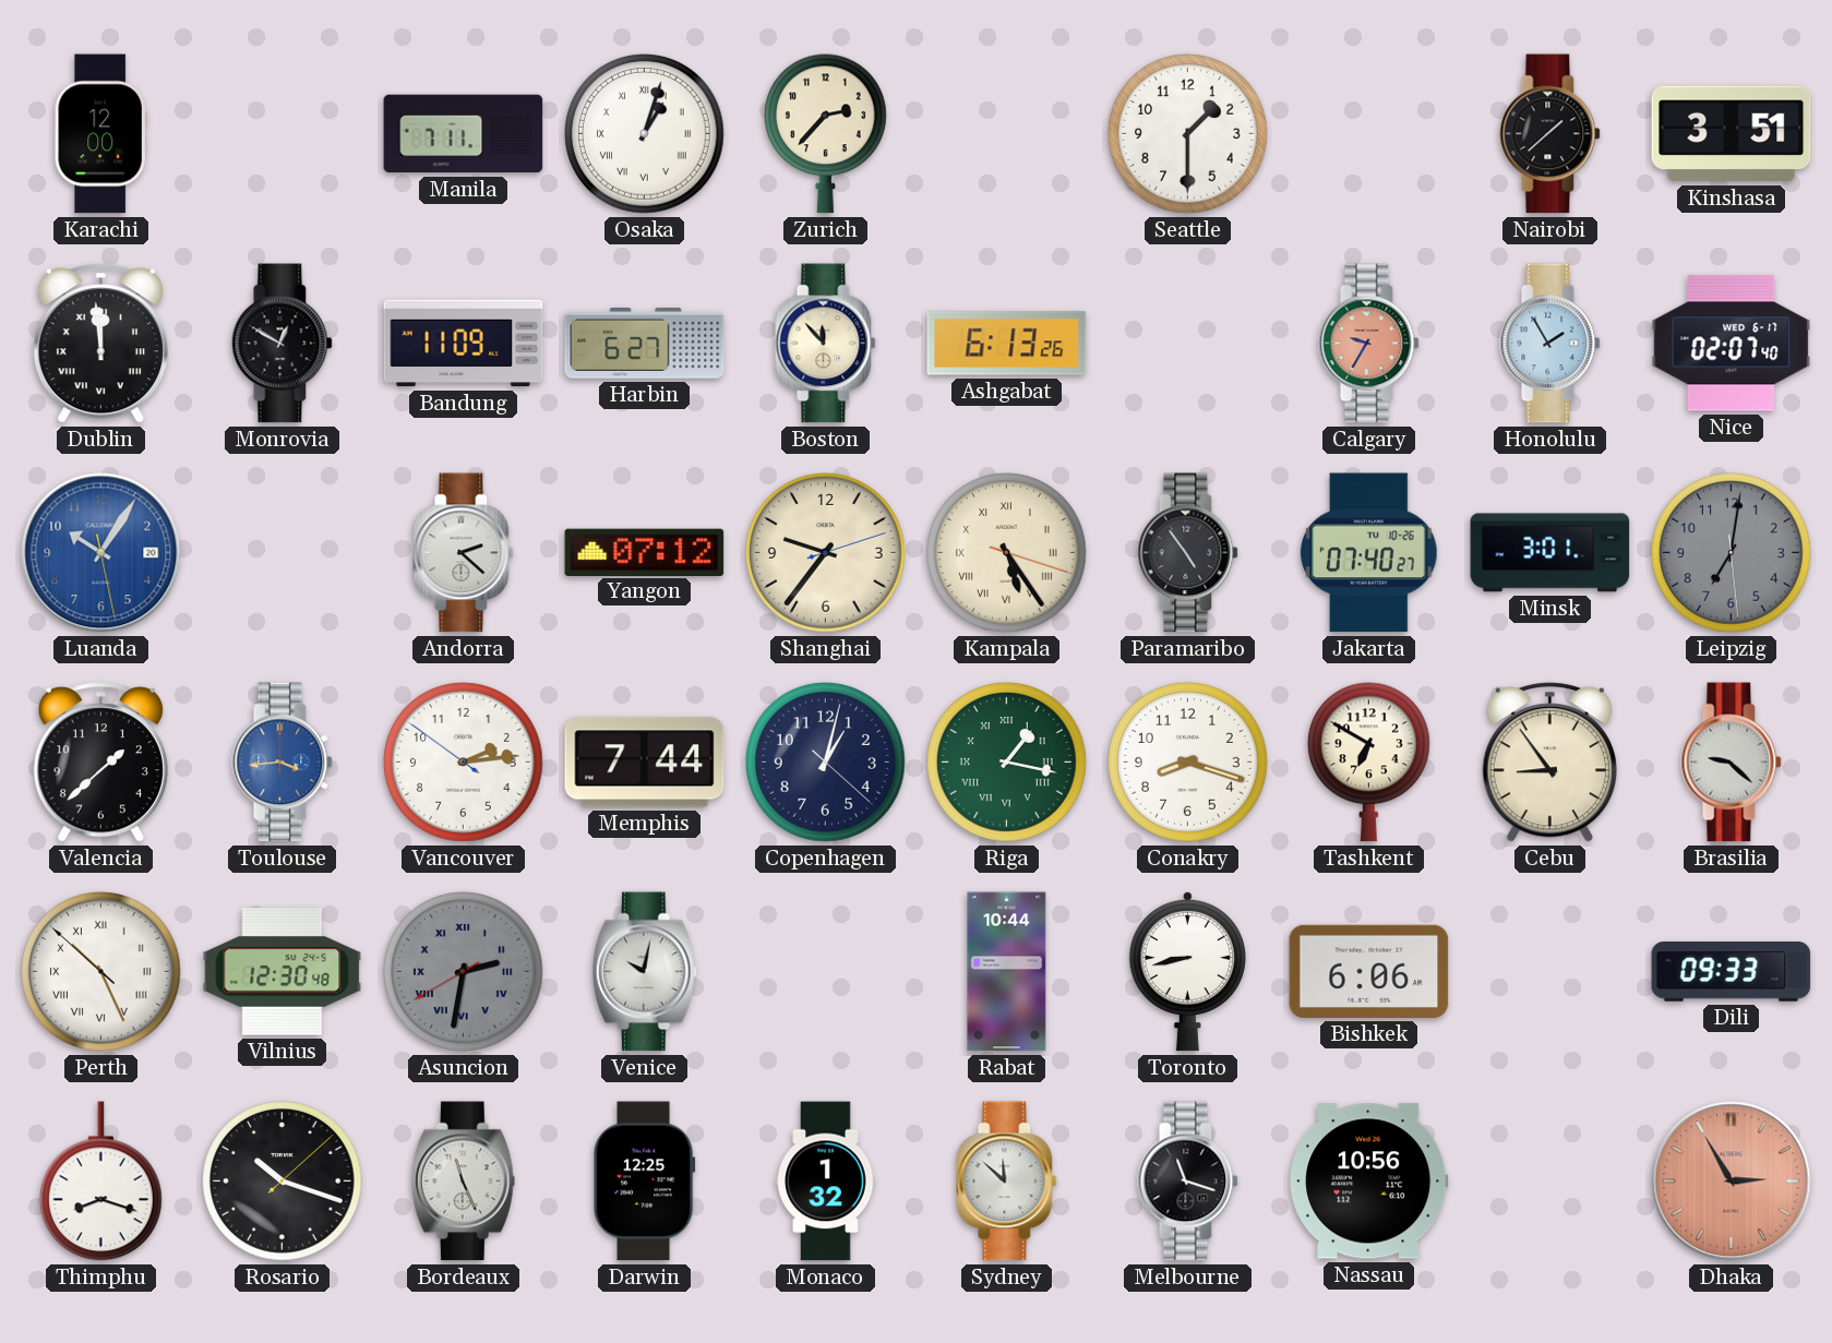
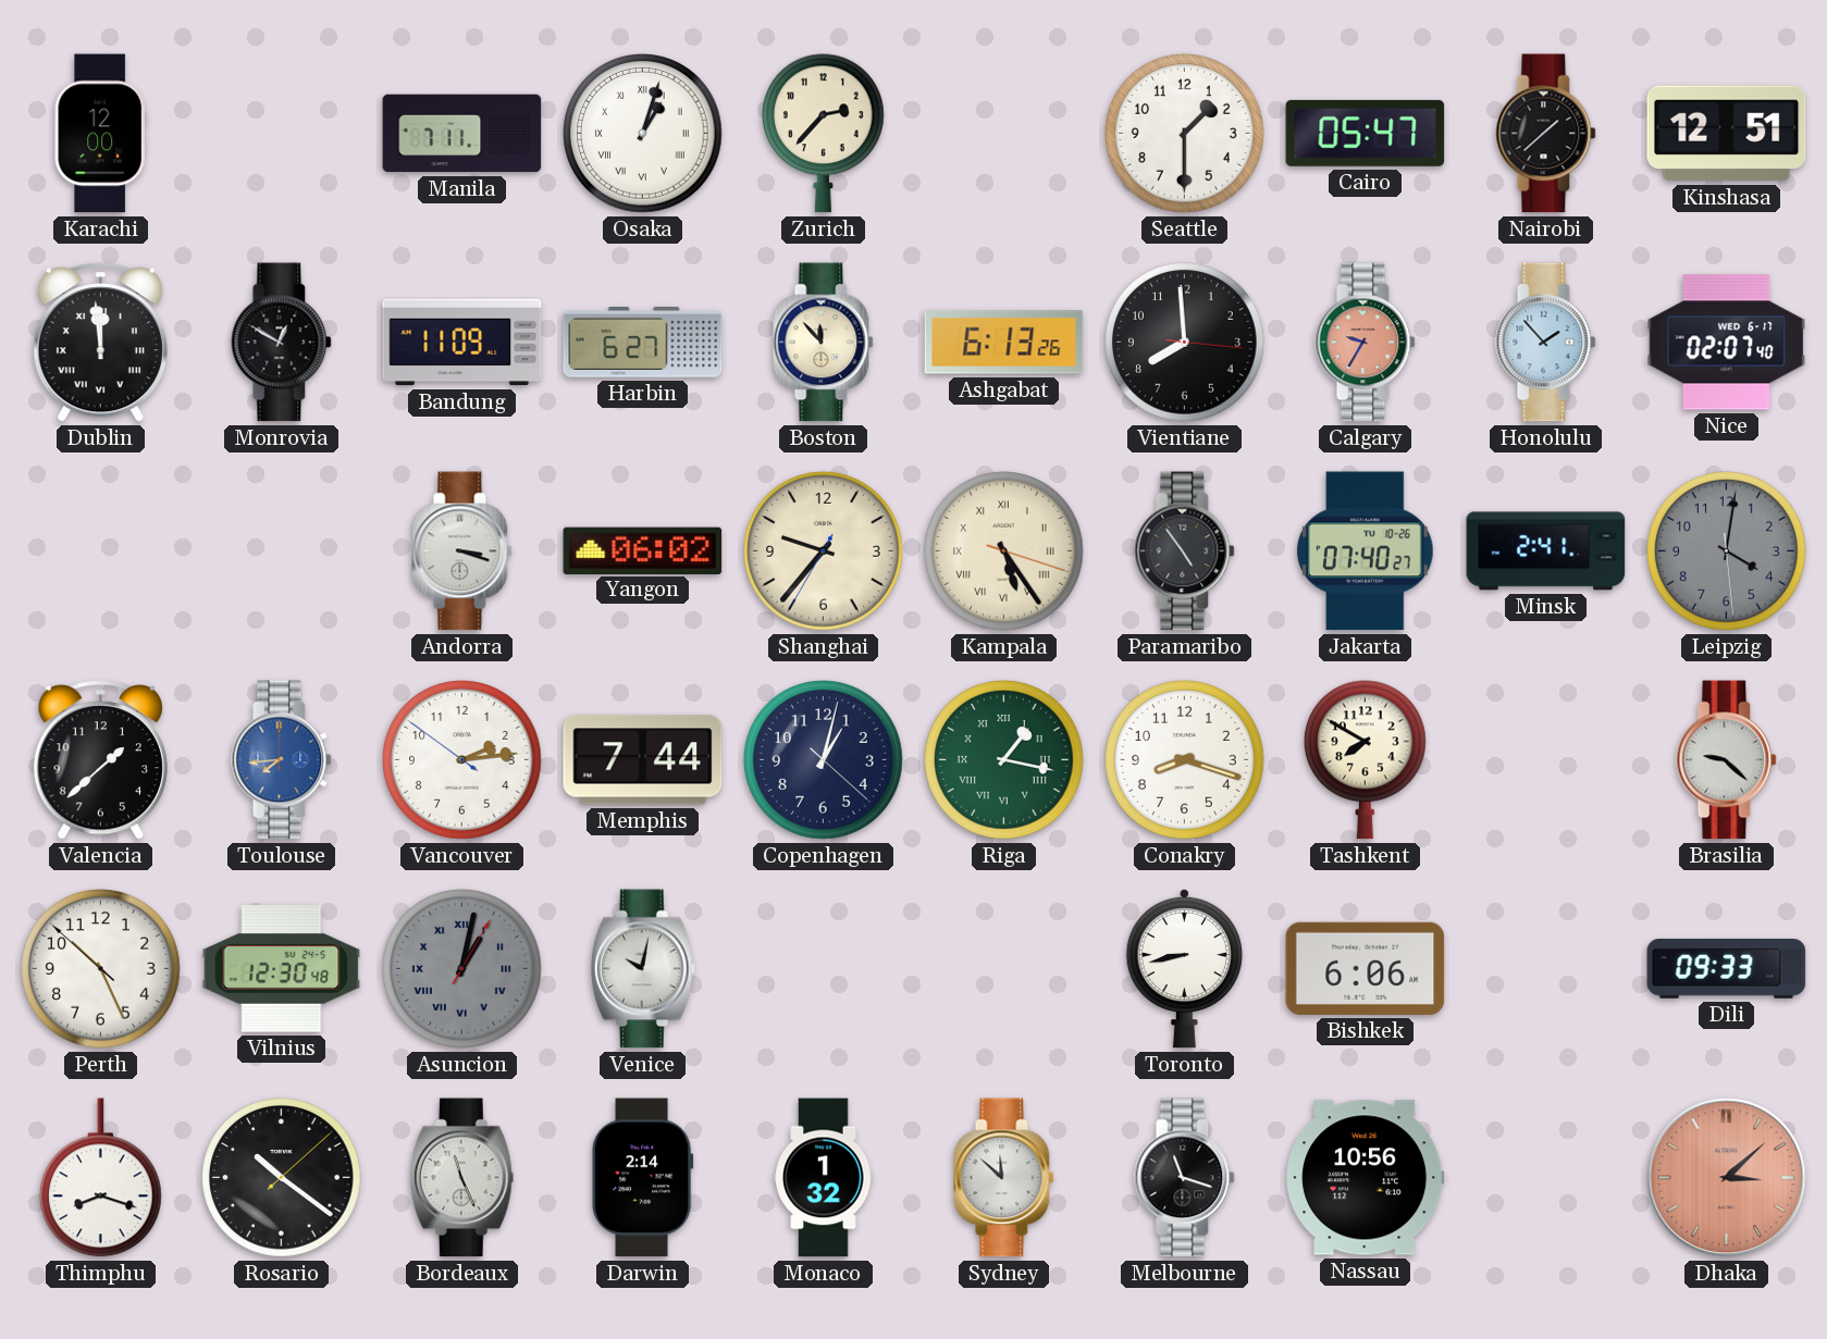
Cairo: none -> 05:47
Kinshasa: 3:51 -> 12:51
Vientiane: none -> 7:59
Honolulu: 1:55 -> 1:53
Luanda: 10:05 -> none
Andorra: 2:22 -> 3:18
Yangon: 07:12 -> 06:02
Shanghai: 9:36:12 -> 9:36:35
Minsk: 3:01 -> 2:41
Leipzig: 7:01 -> 4:01
Toulouse: 3:44 -> 7:44
Tashkent: 6:50 -> 7:50
Cebu: 8:54 -> none
Perth numerals: Roman -> Arabic
Asuncion: 2:31 -> 1:02
Rabat: 10:44 -> none
Rosario: 10:18 -> 10:21
Darwin: 12:25 -> 2:14
Dhaka: 2:55 -> 3:08
